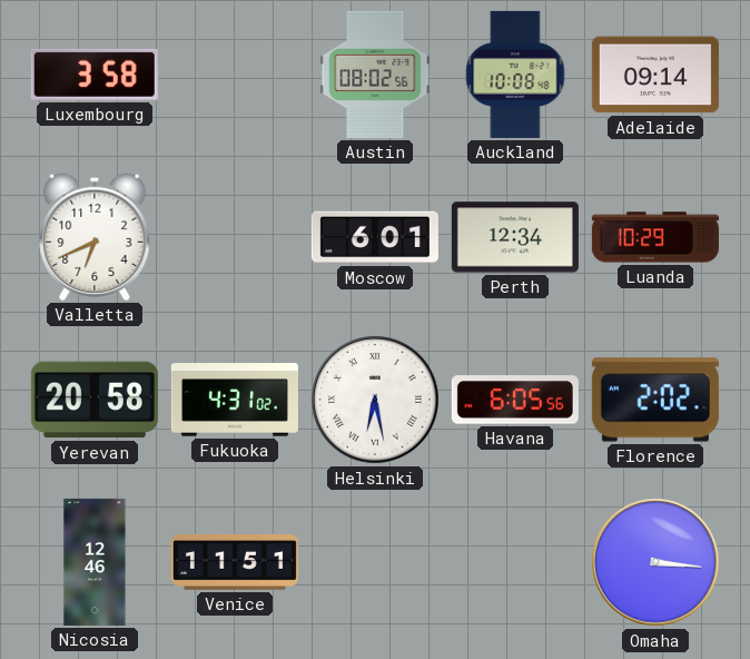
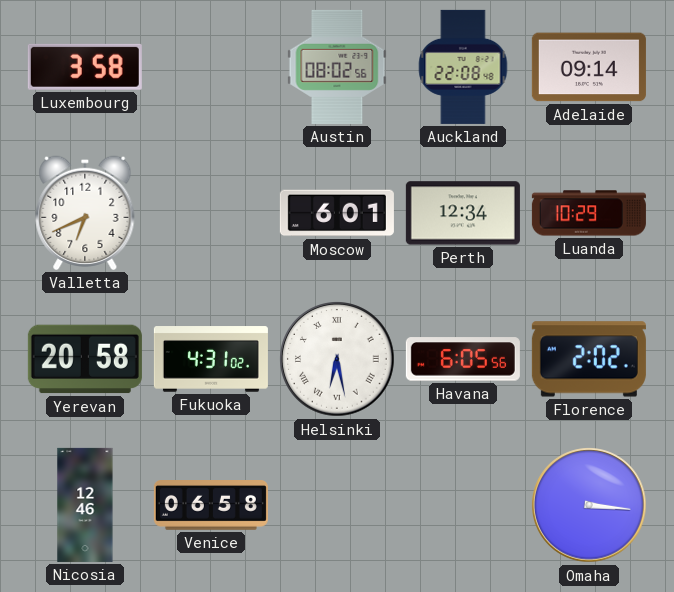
Auckland: 10:08 -> 22:08
Venice: 11:51 -> 06:58
